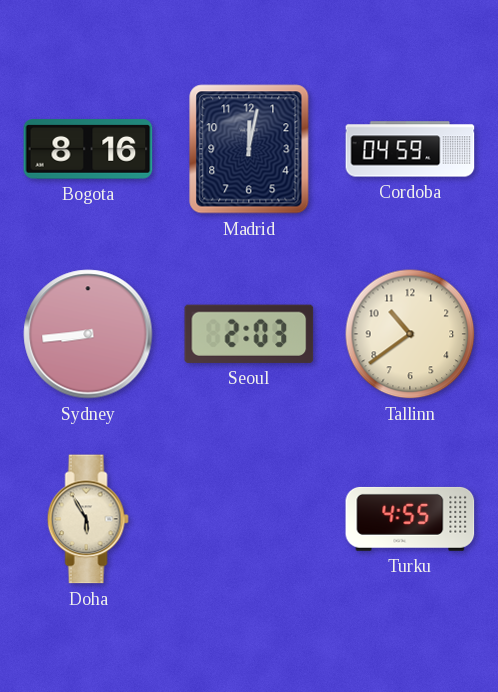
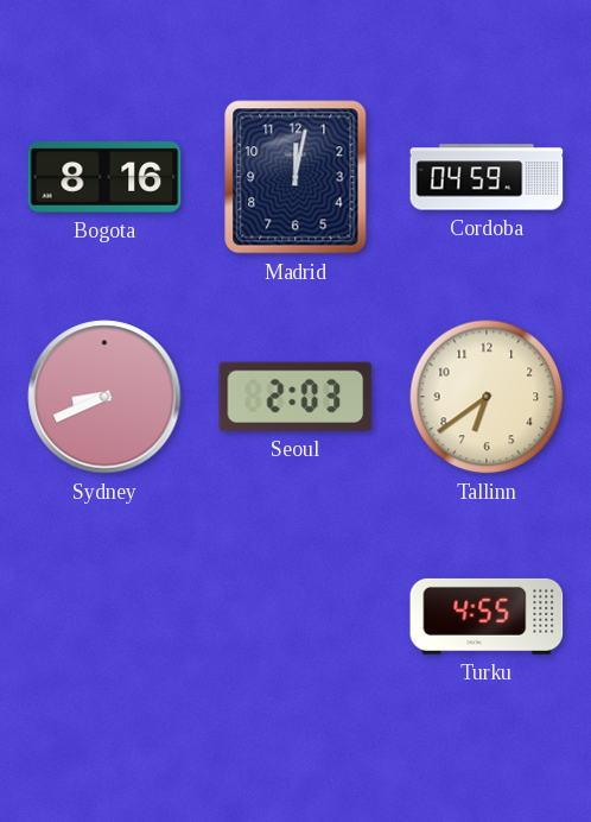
Sydney: 8:44 -> 8:41
Tallinn: 10:39 -> 6:39
Doha: 5:55 -> none
